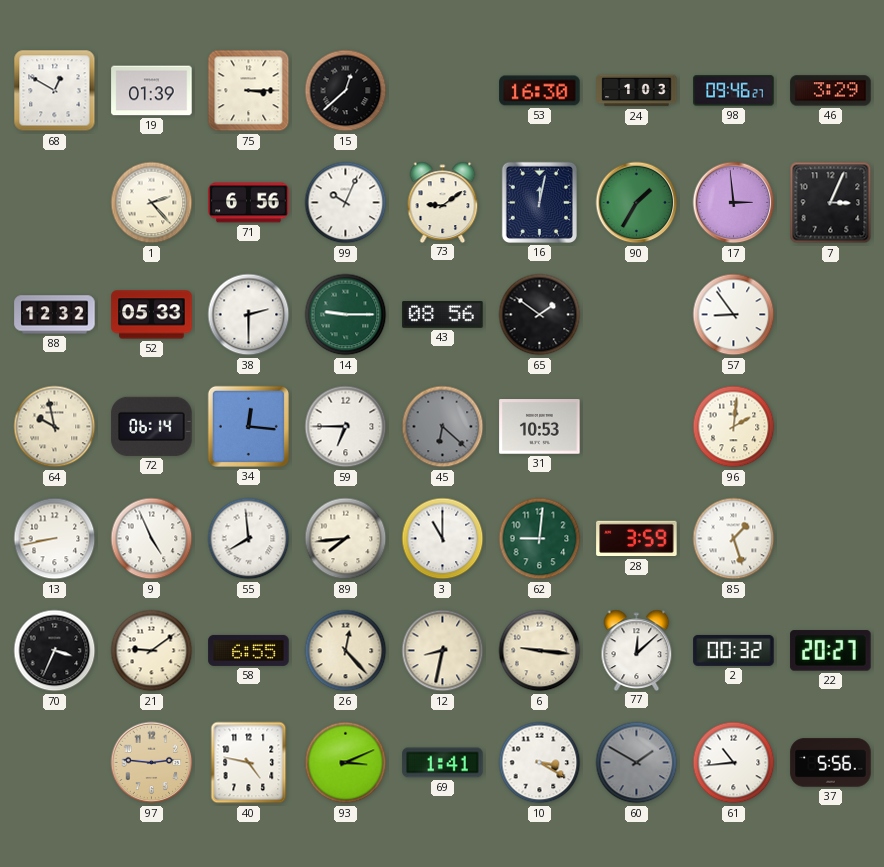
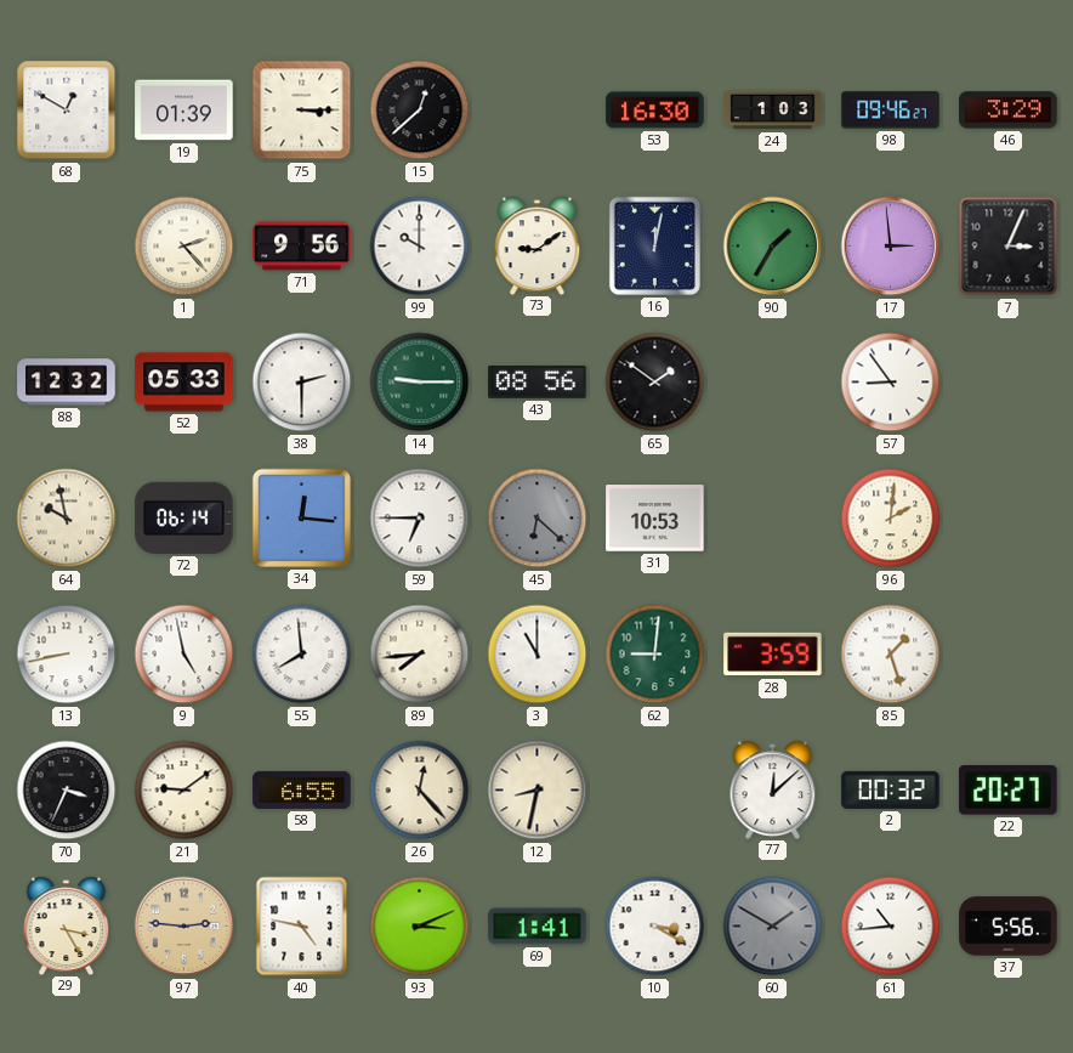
71: 6:56 -> 9:56
99: 10:04 -> 10:00
9: 4:56 -> 4:58
6: 9:16 -> none
29: none -> 3:25
